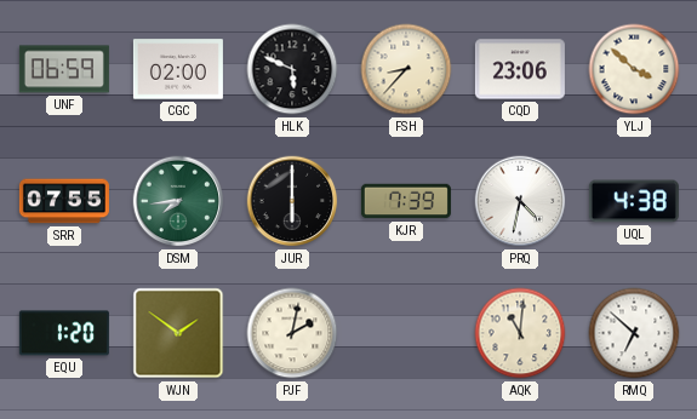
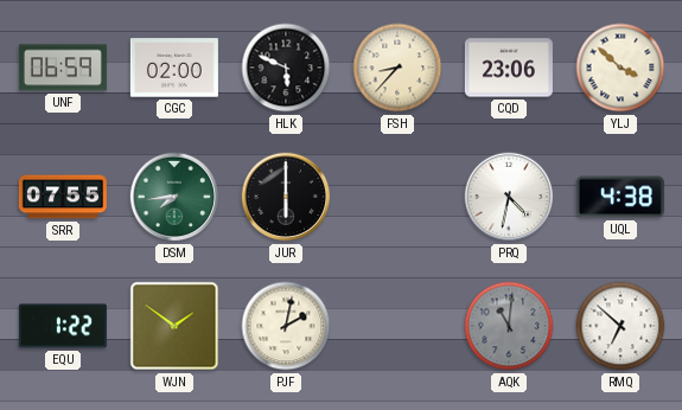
KJR: 7:39 -> none
EQU: 1:20 -> 1:22
AQK dial: cream -> grey
